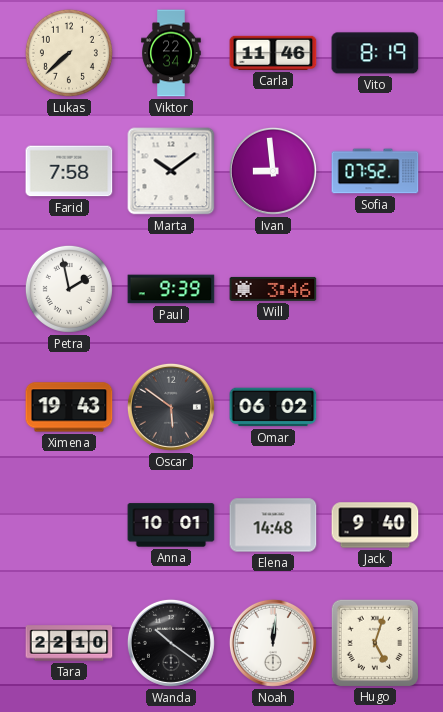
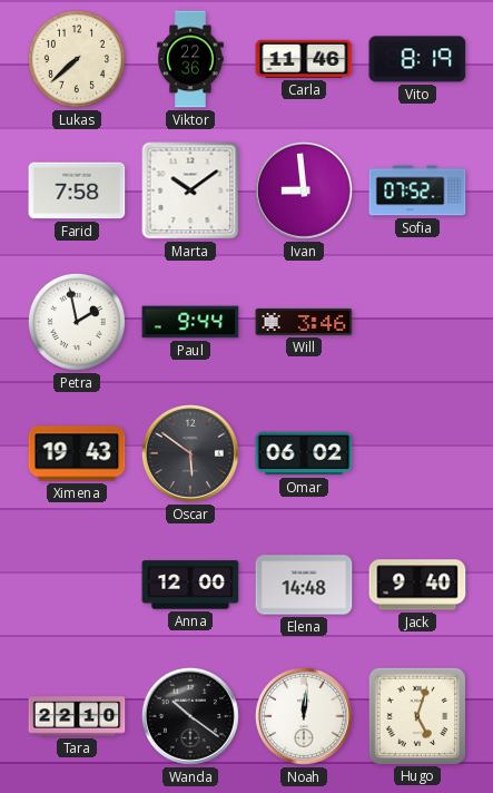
Viktor: 22:34 -> 22:36
Paul: 9:39 -> 9:44
Anna: 10:01 -> 12:00
